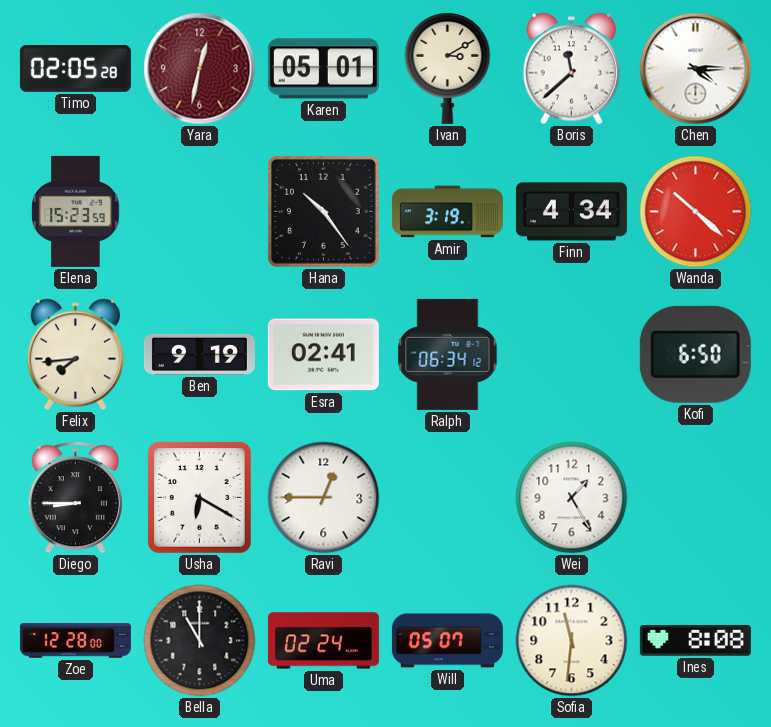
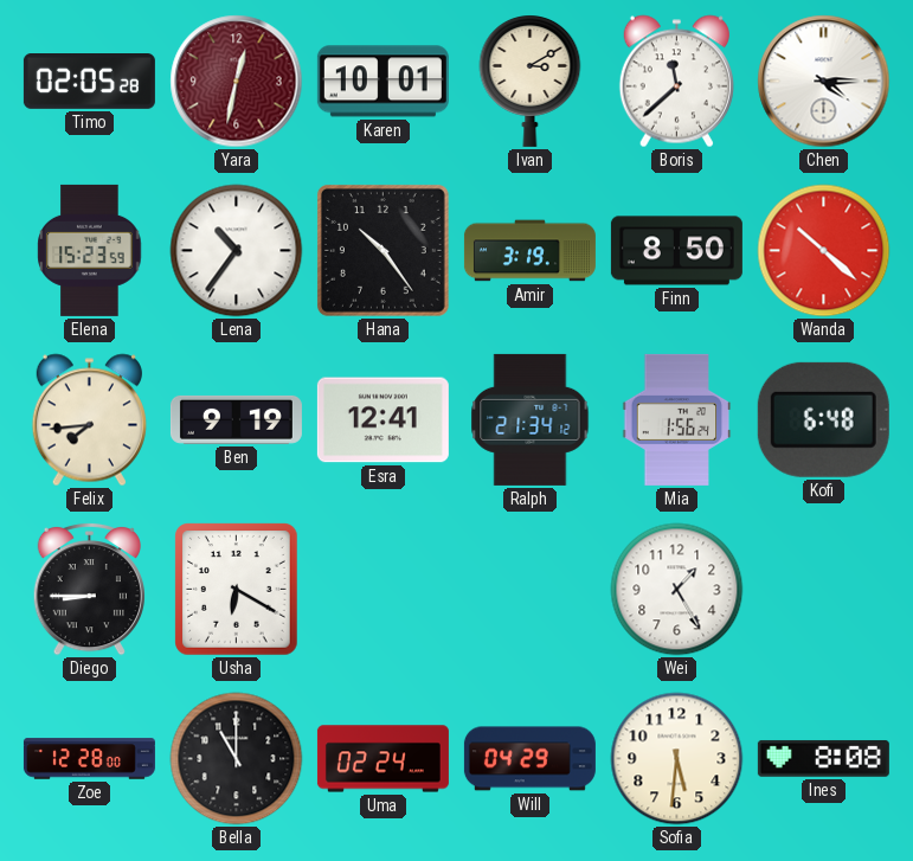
Karen: 05:01 -> 10:01
Lena: none -> 10:36
Finn: 4:34 -> 8:50
Esra: 02:41 -> 12:41
Ralph: 06:34 -> 21:34
Mia: none -> 1:56
Kofi: 6:50 -> 6:48
Ravi: 12:45 -> none
Will: 05:07 -> 04:29
Sofia: 11:31 -> 5:31
